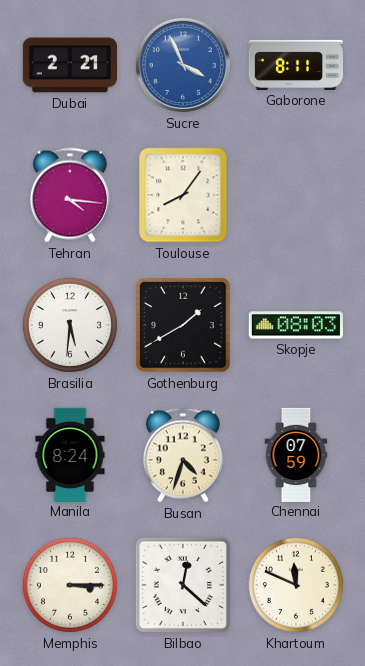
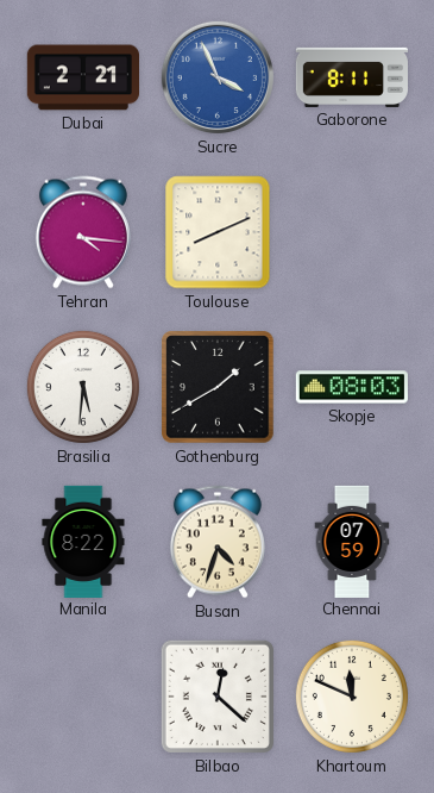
Toulouse: 8:06 -> 8:11
Manila: 8:24 -> 8:22
Memphis: 3:15 -> none
